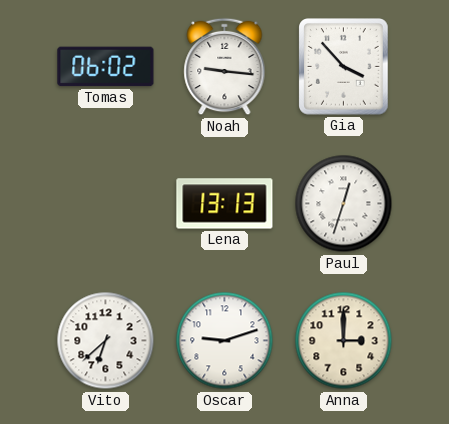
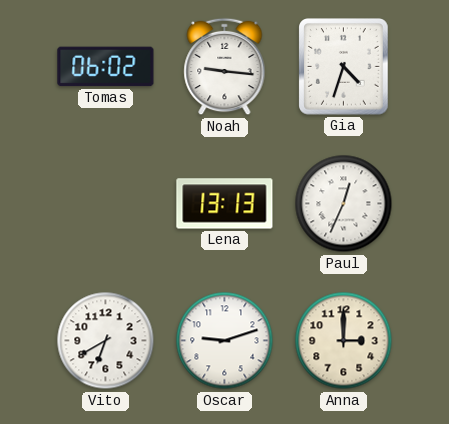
Gia: 3:53 -> 4:33
Paul: 12:33 -> 12:34
Vito: 6:38 -> 6:40
